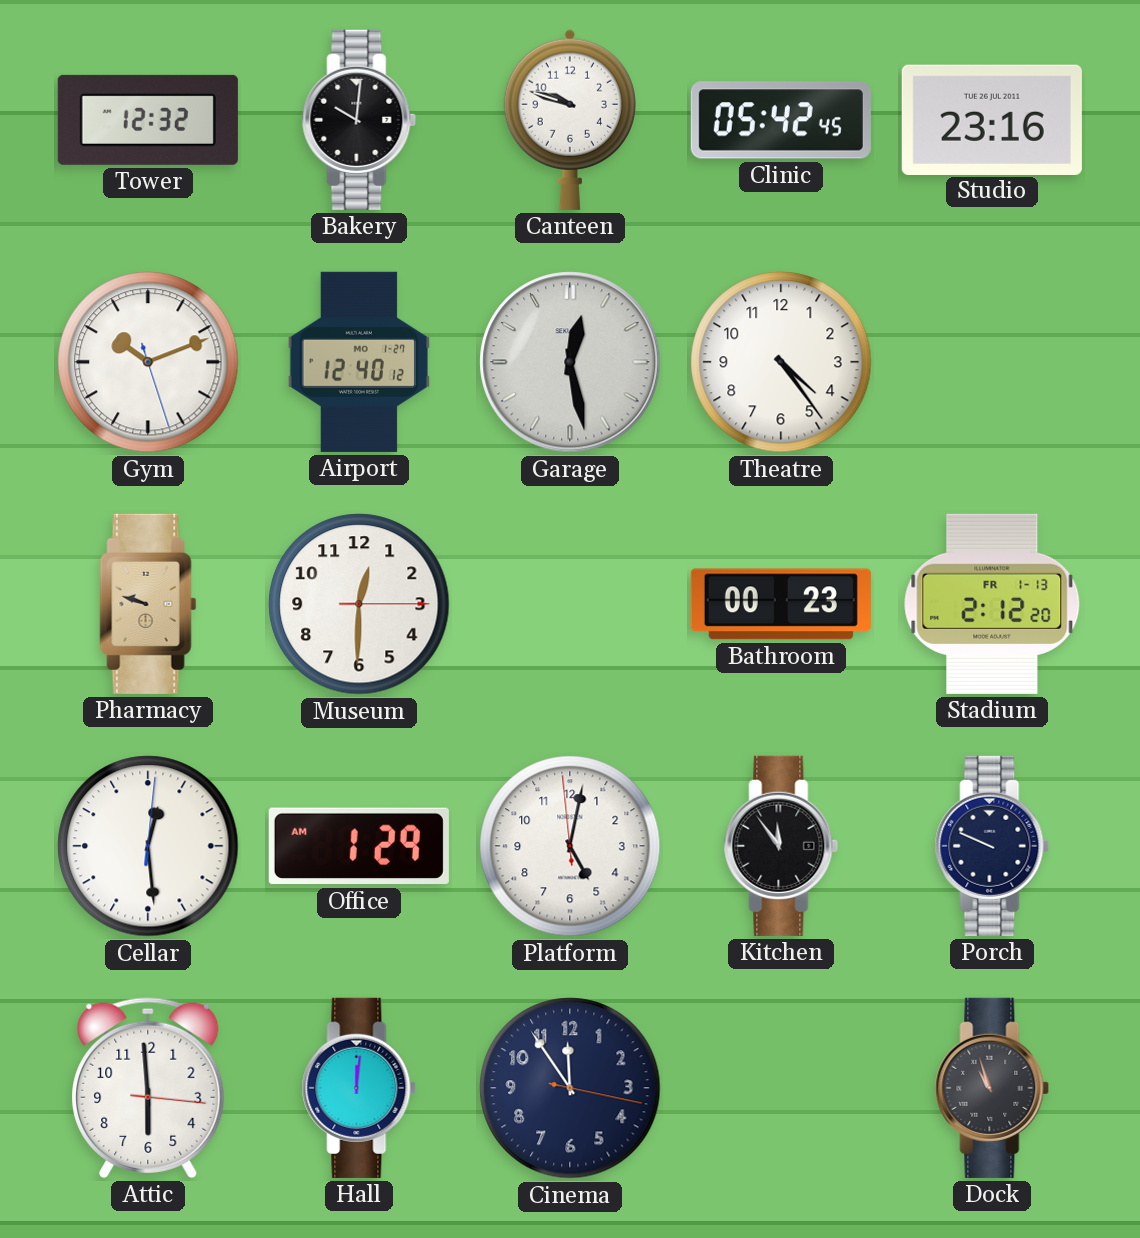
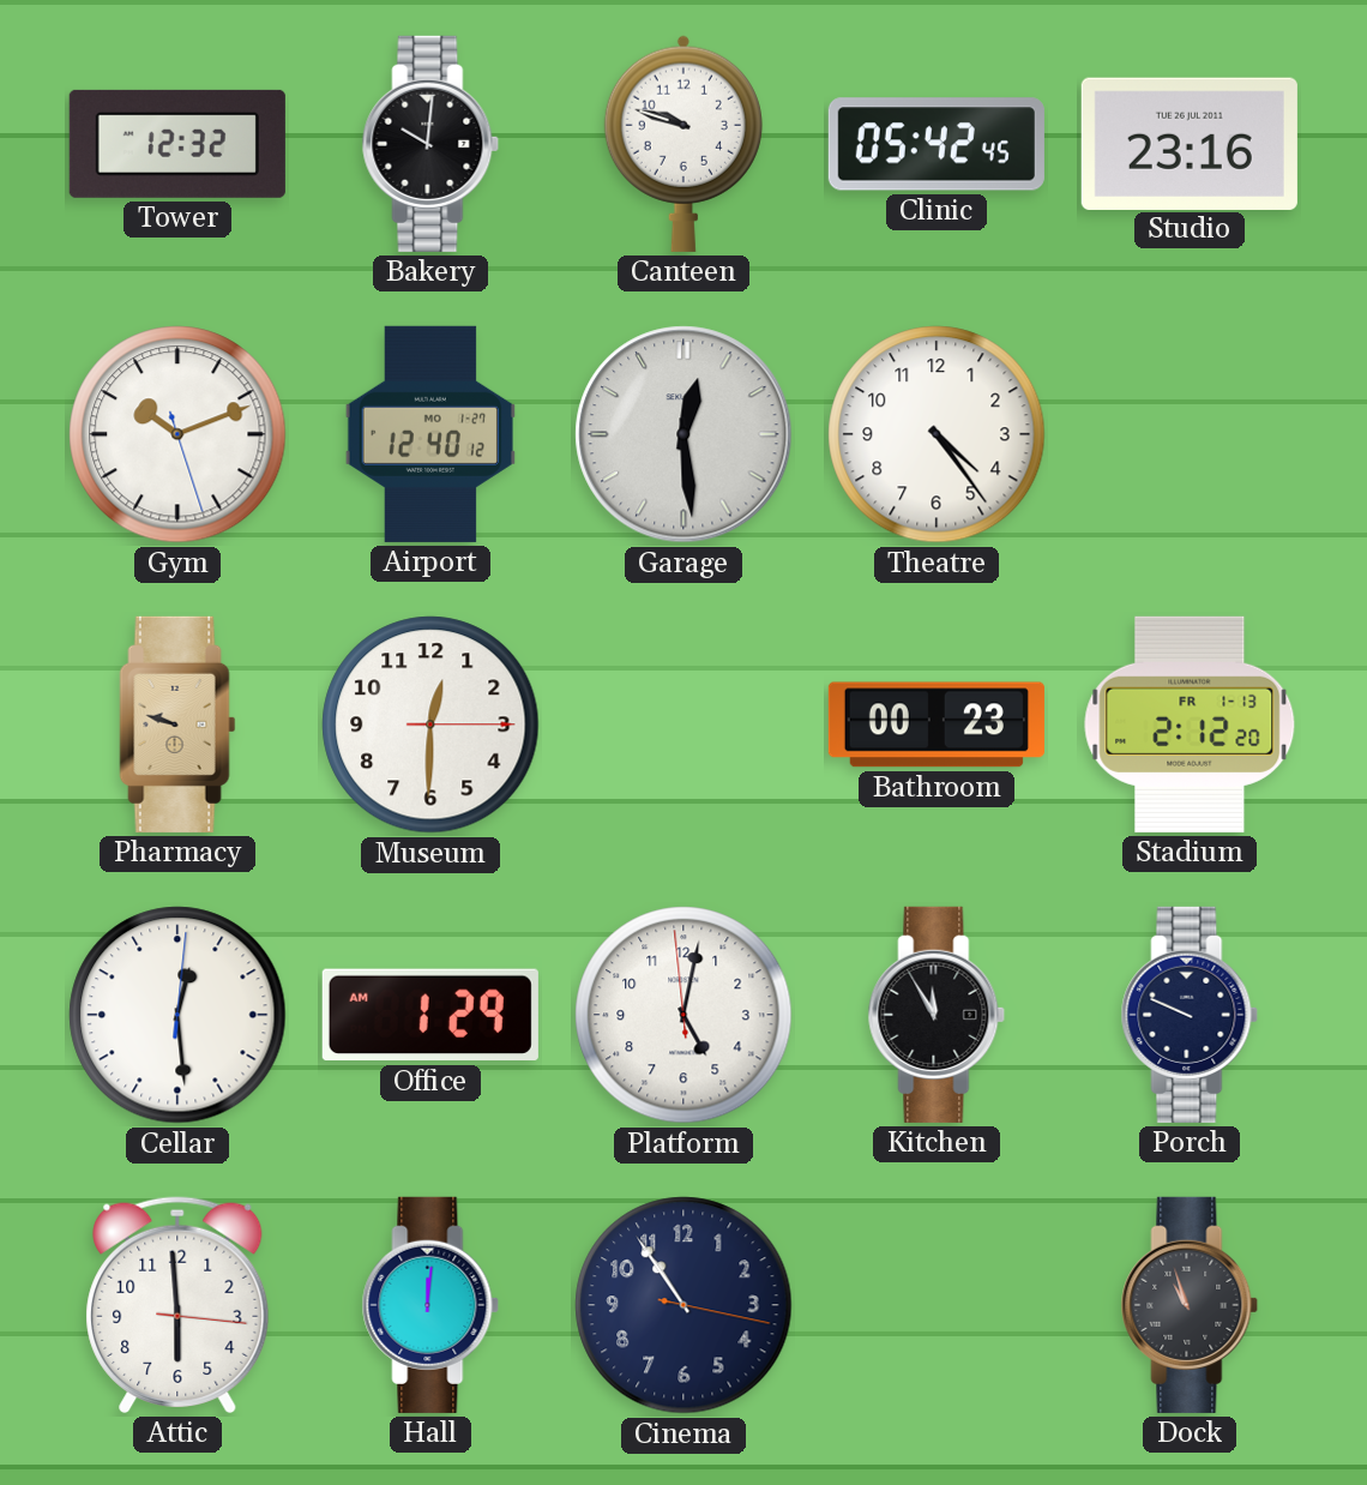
Garage: 12:28 -> 12:29
Kitchen: 11:54 -> 11:55
Cinema: 11:54 -> 10:54
